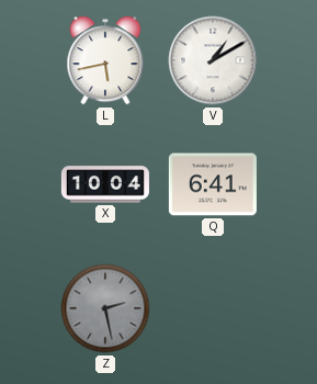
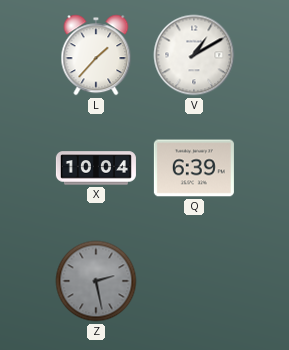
L: 5:43 -> 1:37
Q: 6:41 -> 6:39
